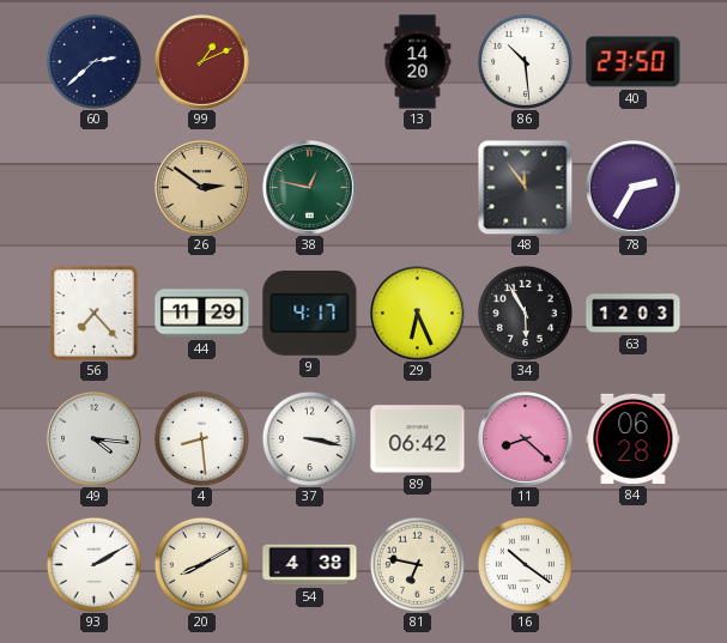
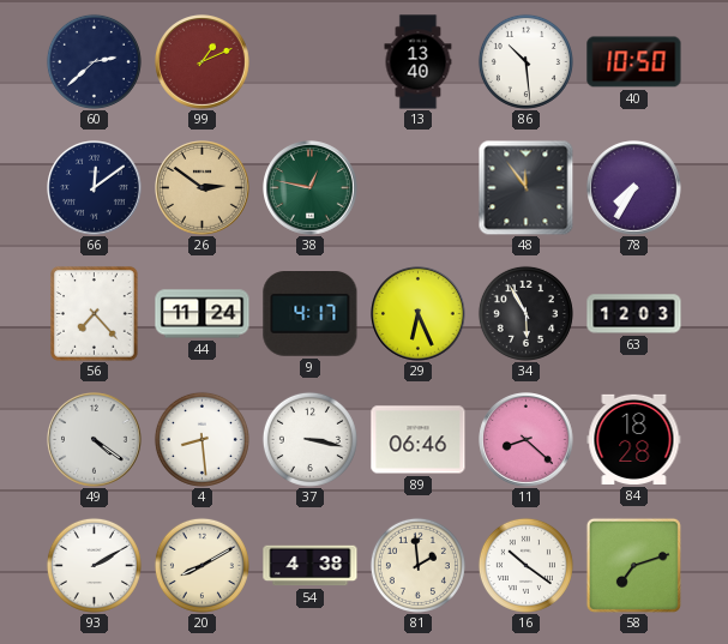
13: 14:20 -> 13:40
40: 23:50 -> 10:50
66: none -> 12:09
78: 2:35 -> 7:35
44: 11:29 -> 11:24
49: 4:16 -> 4:21
89: 06:42 -> 06:46
84: 06:28 -> 18:28
81: 6:47 -> 1:59
58: none -> 7:12
